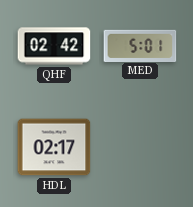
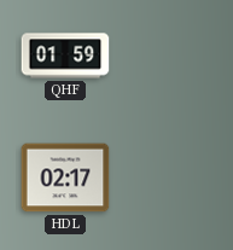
QHF: 02:42 -> 01:59
MED: 5:01 -> none
